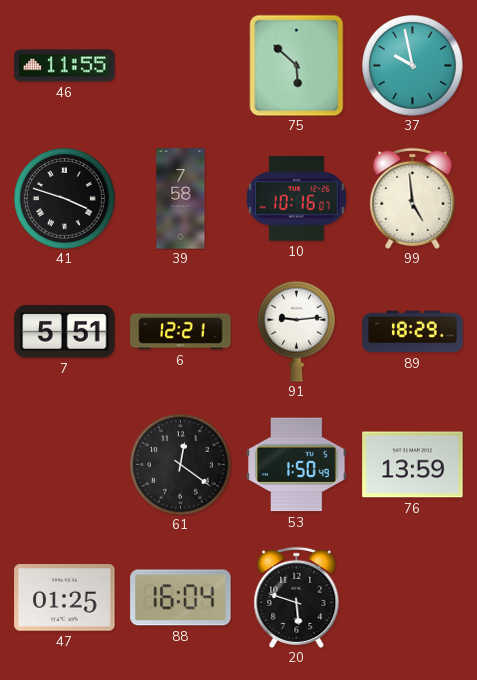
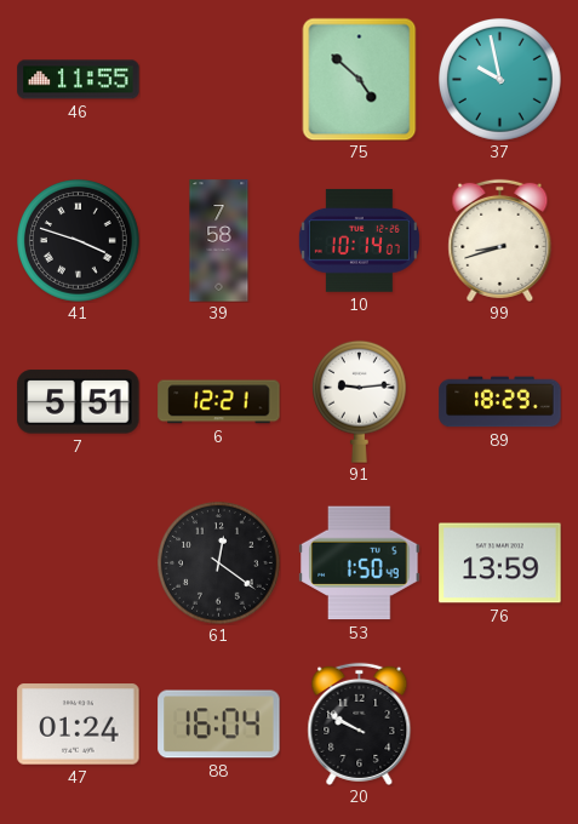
75: 5:52 -> 4:52
10: 10:16 -> 10:14
99: 4:59 -> 8:42
47: 01:25 -> 01:24
20: 5:48 -> 9:50
